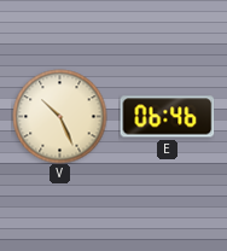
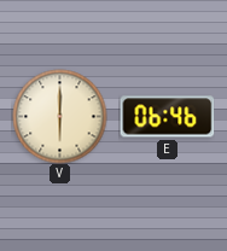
V: 10:26 -> 6:00
